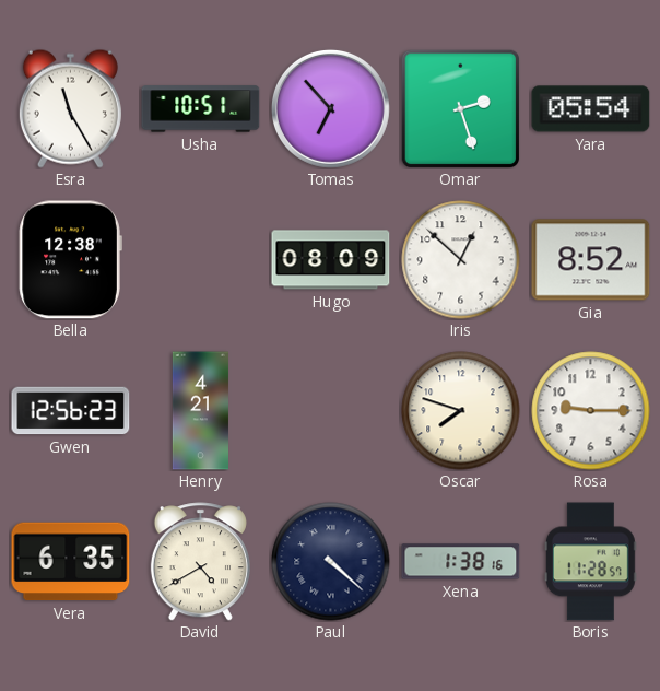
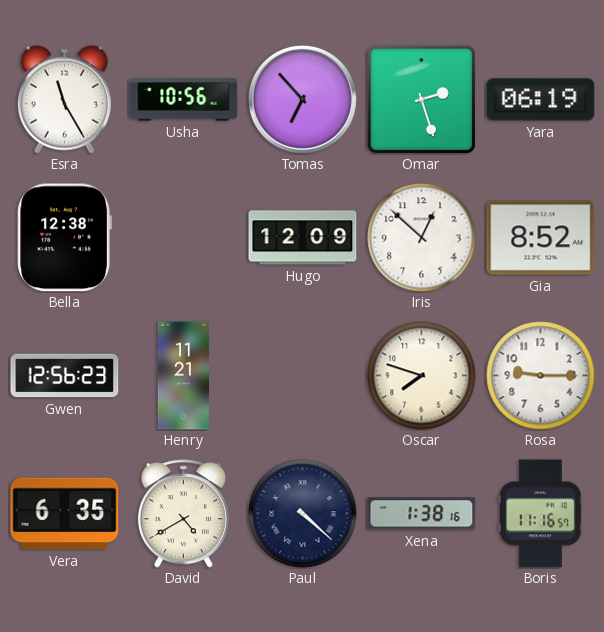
Usha: 10:51 -> 10:56
Yara: 05:54 -> 06:19
Hugo: 08:09 -> 12:09
Henry: 4:21 -> 11:21
Boris: 11:28 -> 11:16
